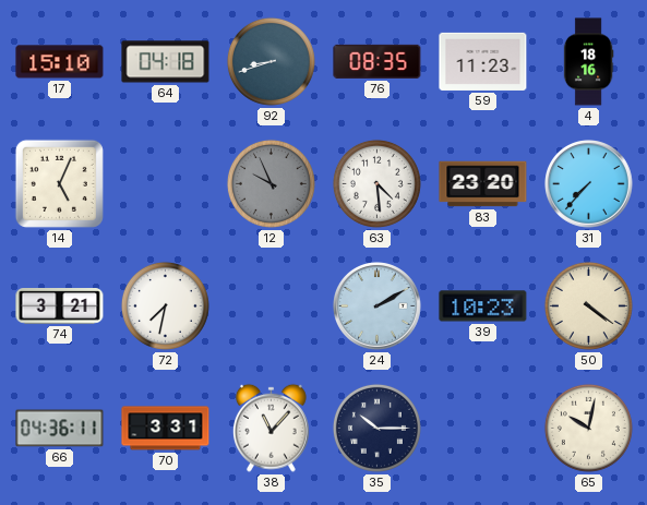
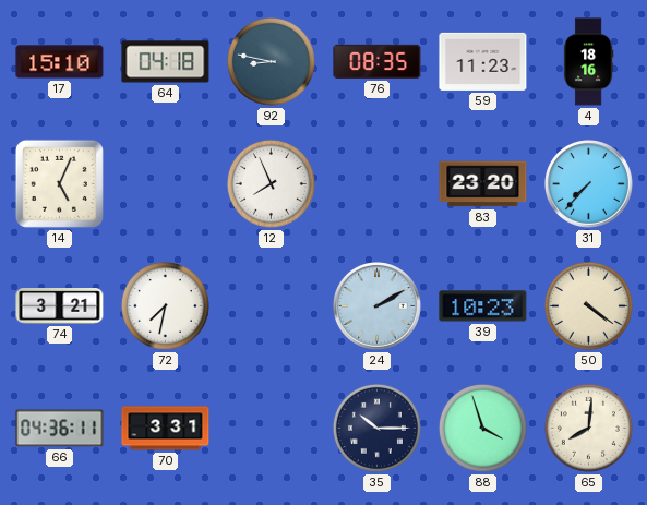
92: 8:42 -> 8:47
12: 9:56 -> 7:56
12 dial: grey -> white
63: 4:29 -> none
38: 11:07 -> none
88: none -> 3:57
65: 10:02 -> 8:01
